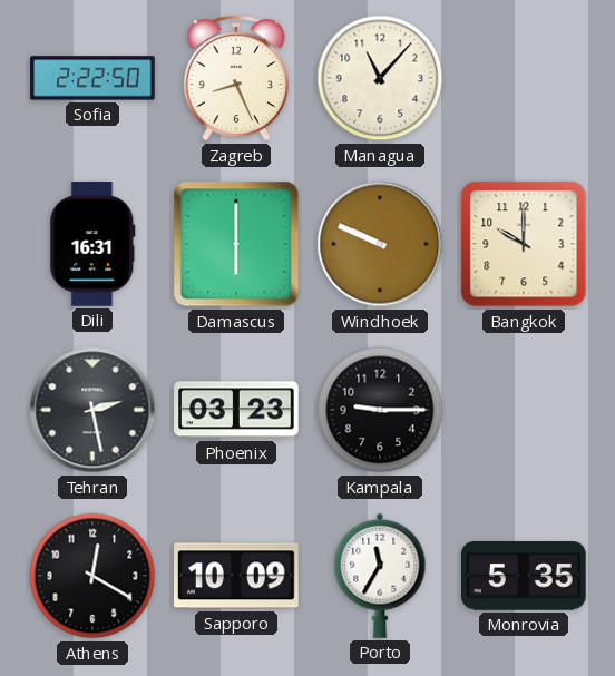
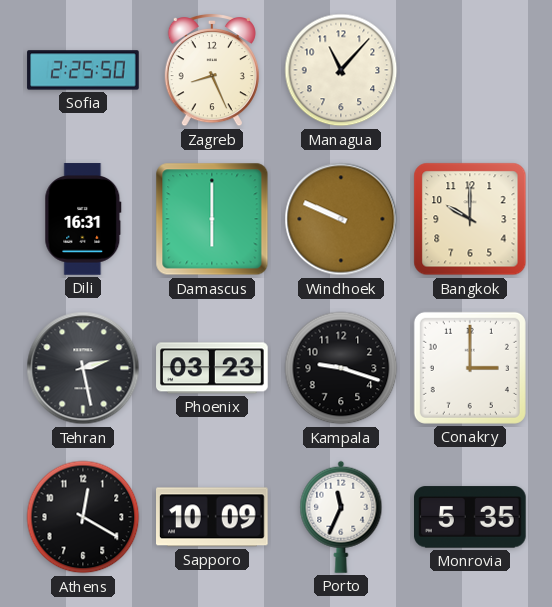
Sofia: 2:22 -> 2:25
Kampala: 9:15 -> 9:18
Conakry: none -> 3:00
Porto: 11:35 -> 11:34
